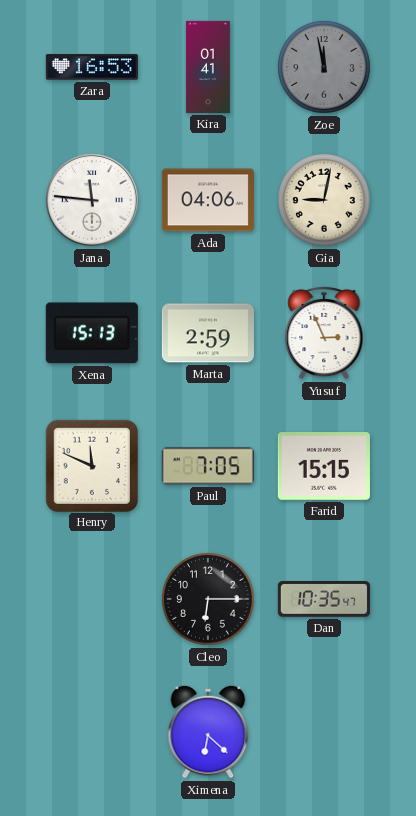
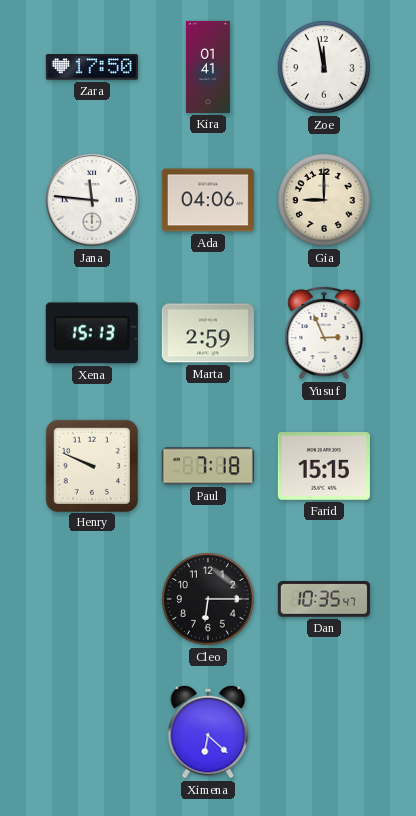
Zara: 16:53 -> 17:50
Zoe dial: grey -> white
Gia: 9:02 -> 9:00
Henry: 11:49 -> 9:49
Paul: 7:05 -> 7:18
